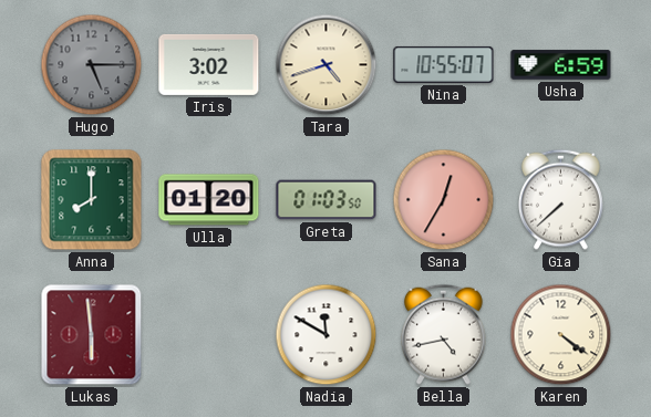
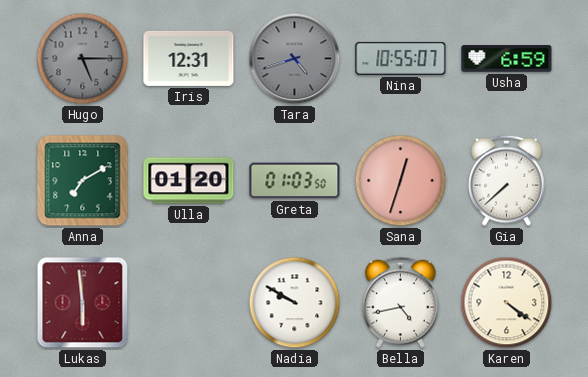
Iris: 3:02 -> 12:31
Tara dial: cream -> grey
Anna: 8:00 -> 7:10
Sana: 12:35 -> 12:33
Nadia: 11:50 -> 9:50
